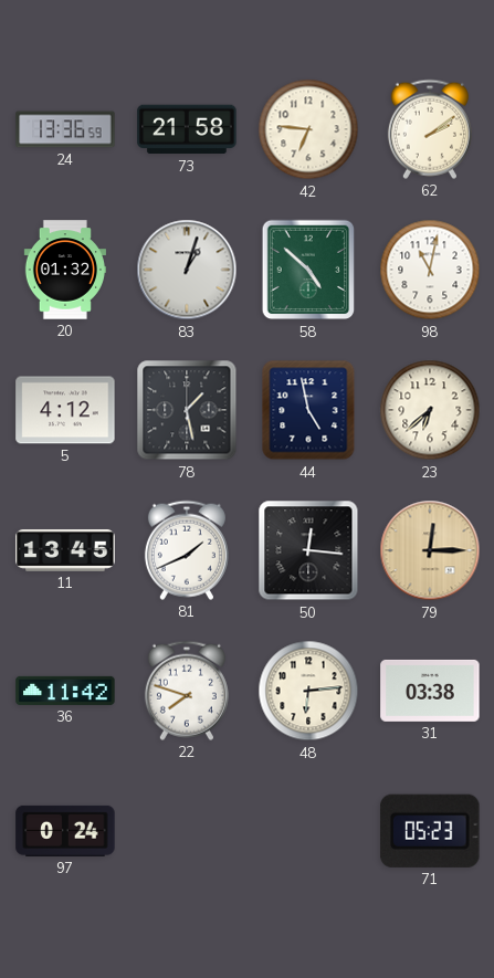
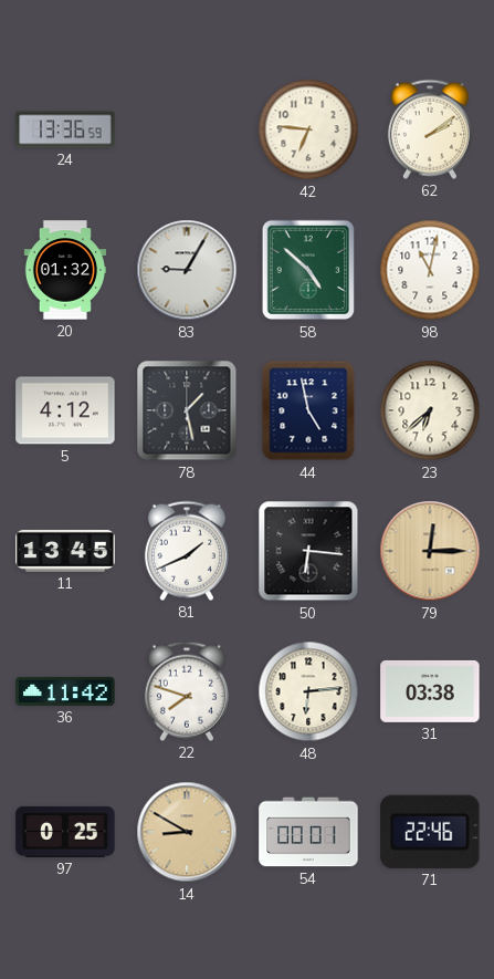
73: 21:58 -> none
83: 1:03 -> 9:05
50: 12:16 -> 6:16
97: 0:24 -> 0:25
14: none -> 8:50
54: none -> 00:01
71: 05:23 -> 22:46
